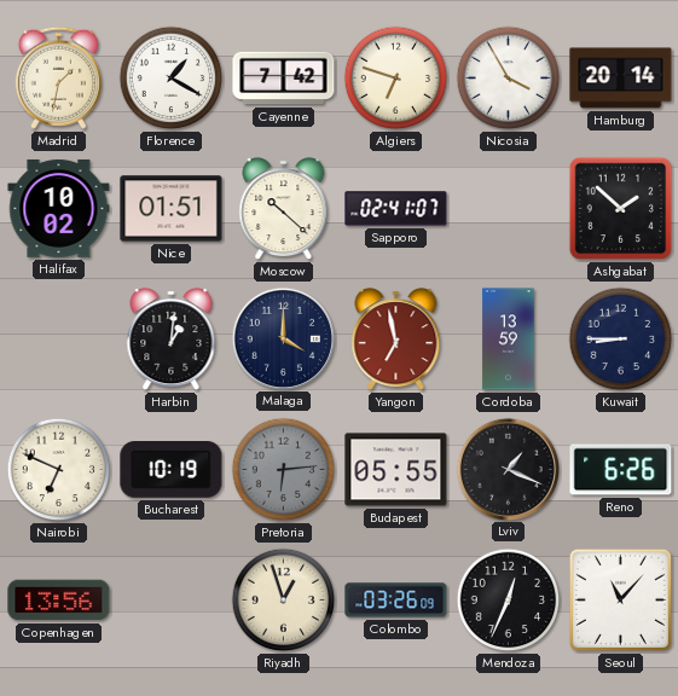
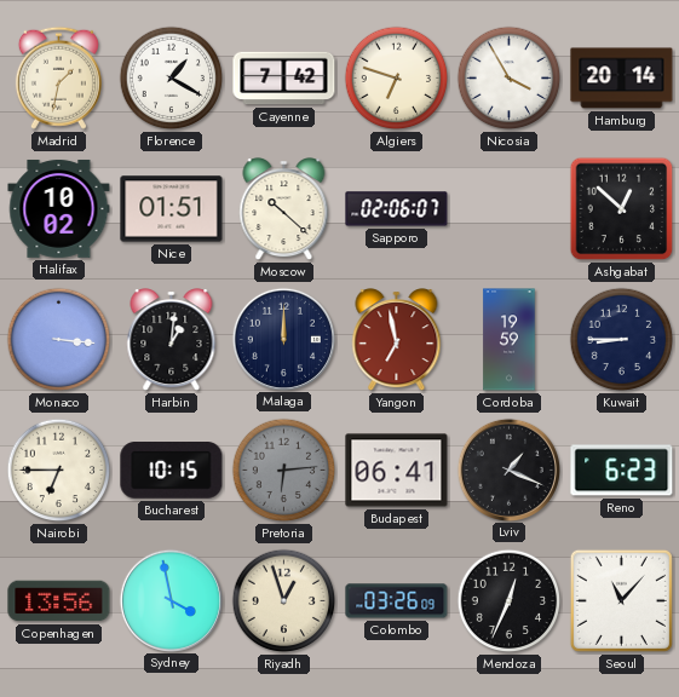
Sapporo: 02:41 -> 02:06
Ashgabat: 1:52 -> 12:52
Monaco: none -> 3:16
Malaga: 4:00 -> 12:00
Cordoba: 13:59 -> 19:59
Nairobi: 6:49 -> 6:45
Bucharest: 10:19 -> 10:15
Budapest: 05:55 -> 06:41
Reno: 6:26 -> 6:23
Sydney: none -> 3:58
